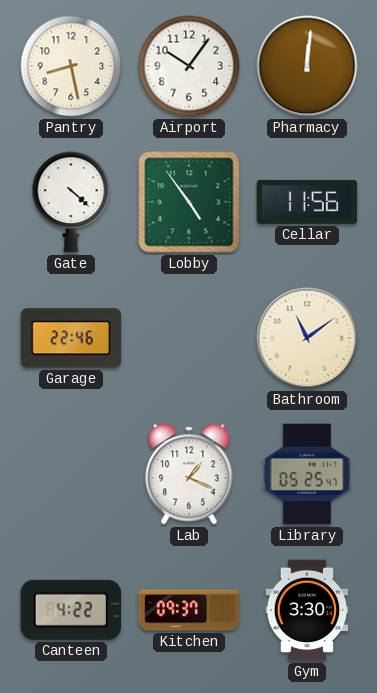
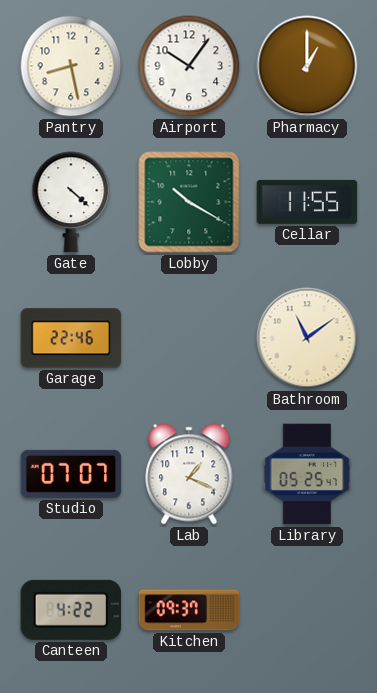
Pharmacy: 12:01 -> 1:00
Lobby: 4:54 -> 10:20
Cellar: 11:56 -> 11:55
Studio: none -> 07:07
Gym: 3:30 -> none
